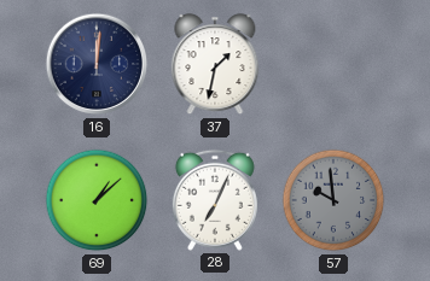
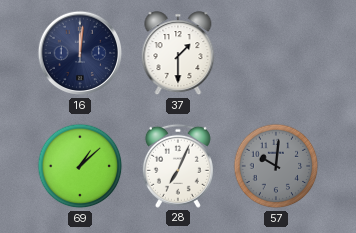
37: 1:32 -> 1:30
57: 9:59 -> 10:01
